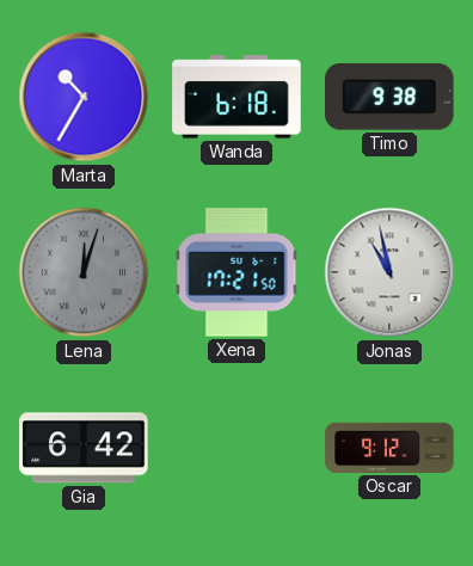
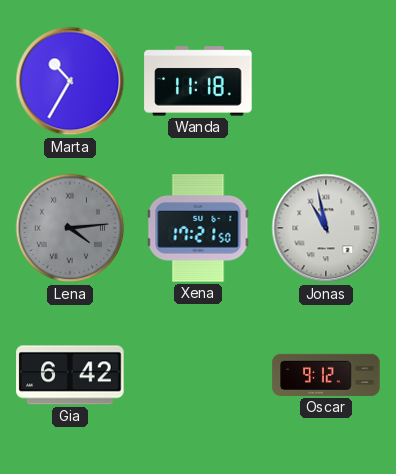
Wanda: 6:18 -> 11:18
Timo: 9:38 -> none
Lena: 12:03 -> 4:14
